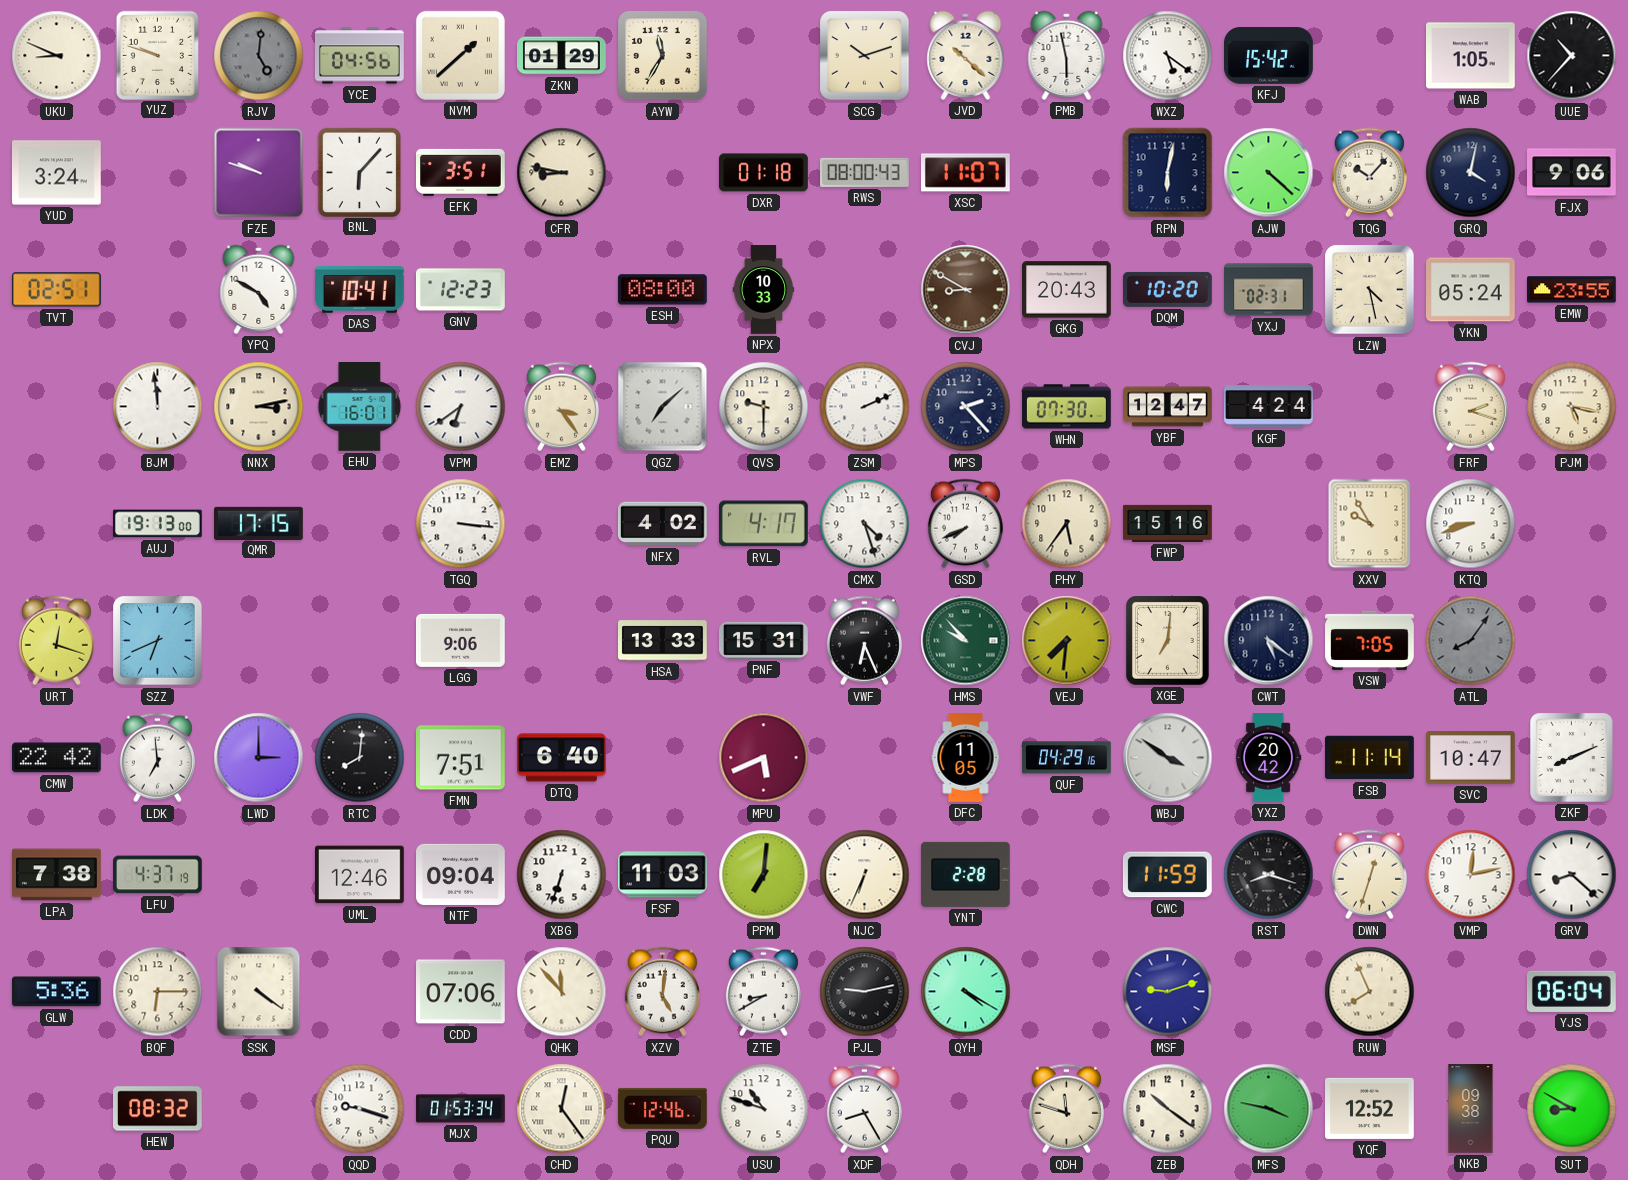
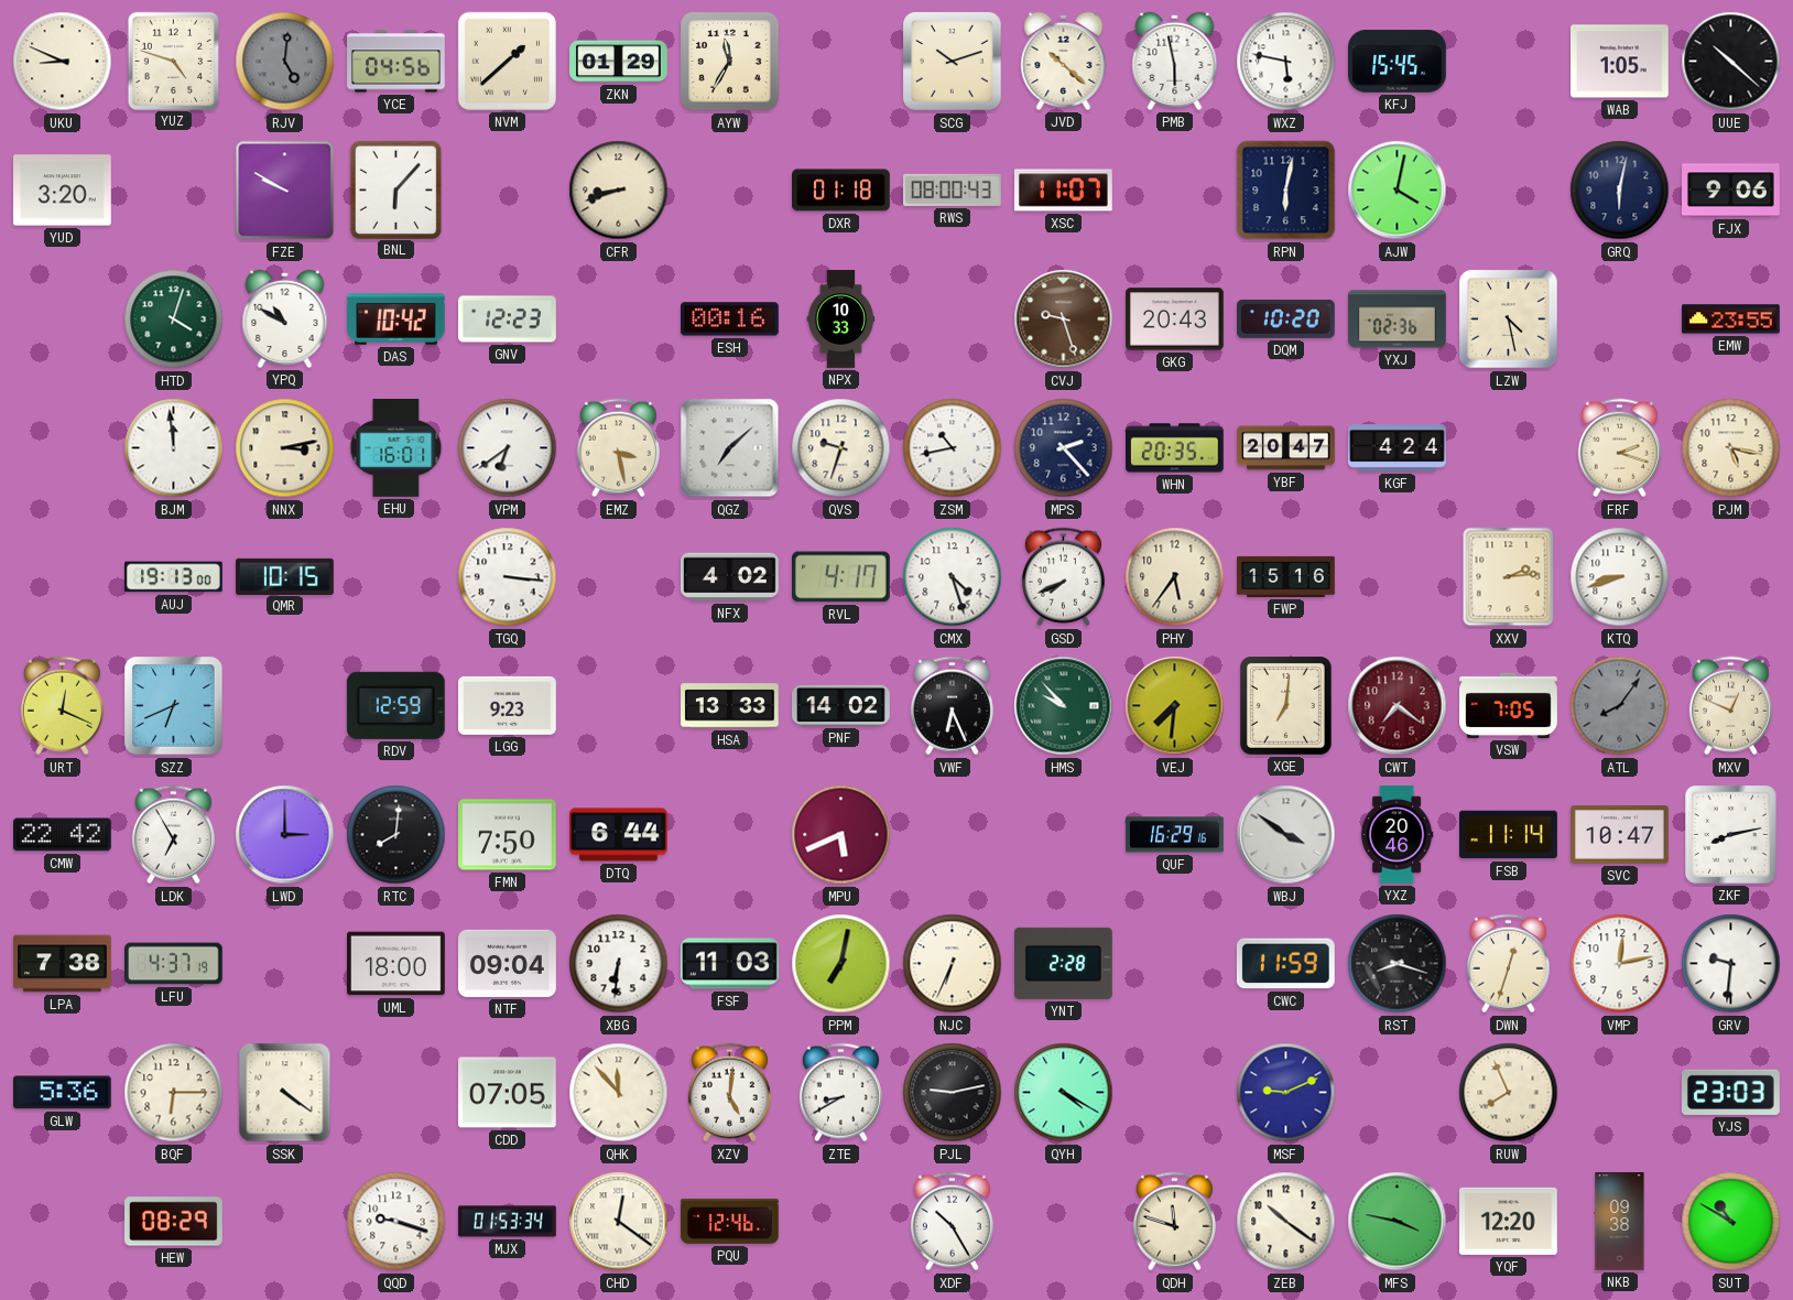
YUZ: 9:48 -> 4:48
WXZ: 5:21 -> 5:47
KFJ: 15:42 -> 15:45
UUE: 10:37 -> 10:22
YUD: 3:24 -> 3:20
FZE: 9:48 -> 9:50
EFK: 3:51 -> none
CFR: 8:47 -> 8:42
AJW: 4:22 -> 4:02
TQG: 10:07 -> none
GRQ: 4:02 -> 6:02
TVT: 02:51 -> none
HTD: none -> 4:03
YPQ: 4:50 -> 10:50
DAS: 10:41 -> 10:42
ESH: 08:00 -> 00:16
CVJ: 8:50 -> 9:27
YXJ: 02:31 -> 02:36
YKN: 05:24 -> none
EMZ: 3:24 -> 3:28
QVS: 9:30 -> 9:33
ZSM: 2:11 -> 10:43
WHN: 07:30 -> 20:35
YBF: 12:47 -> 20:47
QMR: 17:15 -> 10:15
XXV: 9:55 -> 2:14
URT: 12:18 -> 12:19
RDV: none -> 12:59
LGG: 9:06 -> 9:23
PNF: 15:31 -> 14:02
CWT: 5:21 -> 7:21
CWT dial: navy -> burgundy
MXV: none -> 12:49
LDK: 6:59 -> 6:55
FMN: 7:51 -> 7:50
DTQ: 6:40 -> 6:44
DFC: 11:05 -> none
QUF: 04:29 -> 16:29
YXZ: 20:42 -> 20:46
ZKF: 8:11 -> 8:13
UML: 12:46 -> 18:00
XBG: 6:33 -> 6:31
PPM: 7:01 -> 7:02
GRV: 8:22 -> 9:31
CDD: 07:06 -> 07:05
MSF: 9:12 -> 9:11
YJS: 06:04 -> 23:03
HEW: 08:32 -> 08:29
CHD: 12:24 -> 12:21
USU: 10:48 -> none
XDF: 8:25 -> 10:25
YQF: 12:52 -> 12:20
SUT: 8:50 -> 10:50
